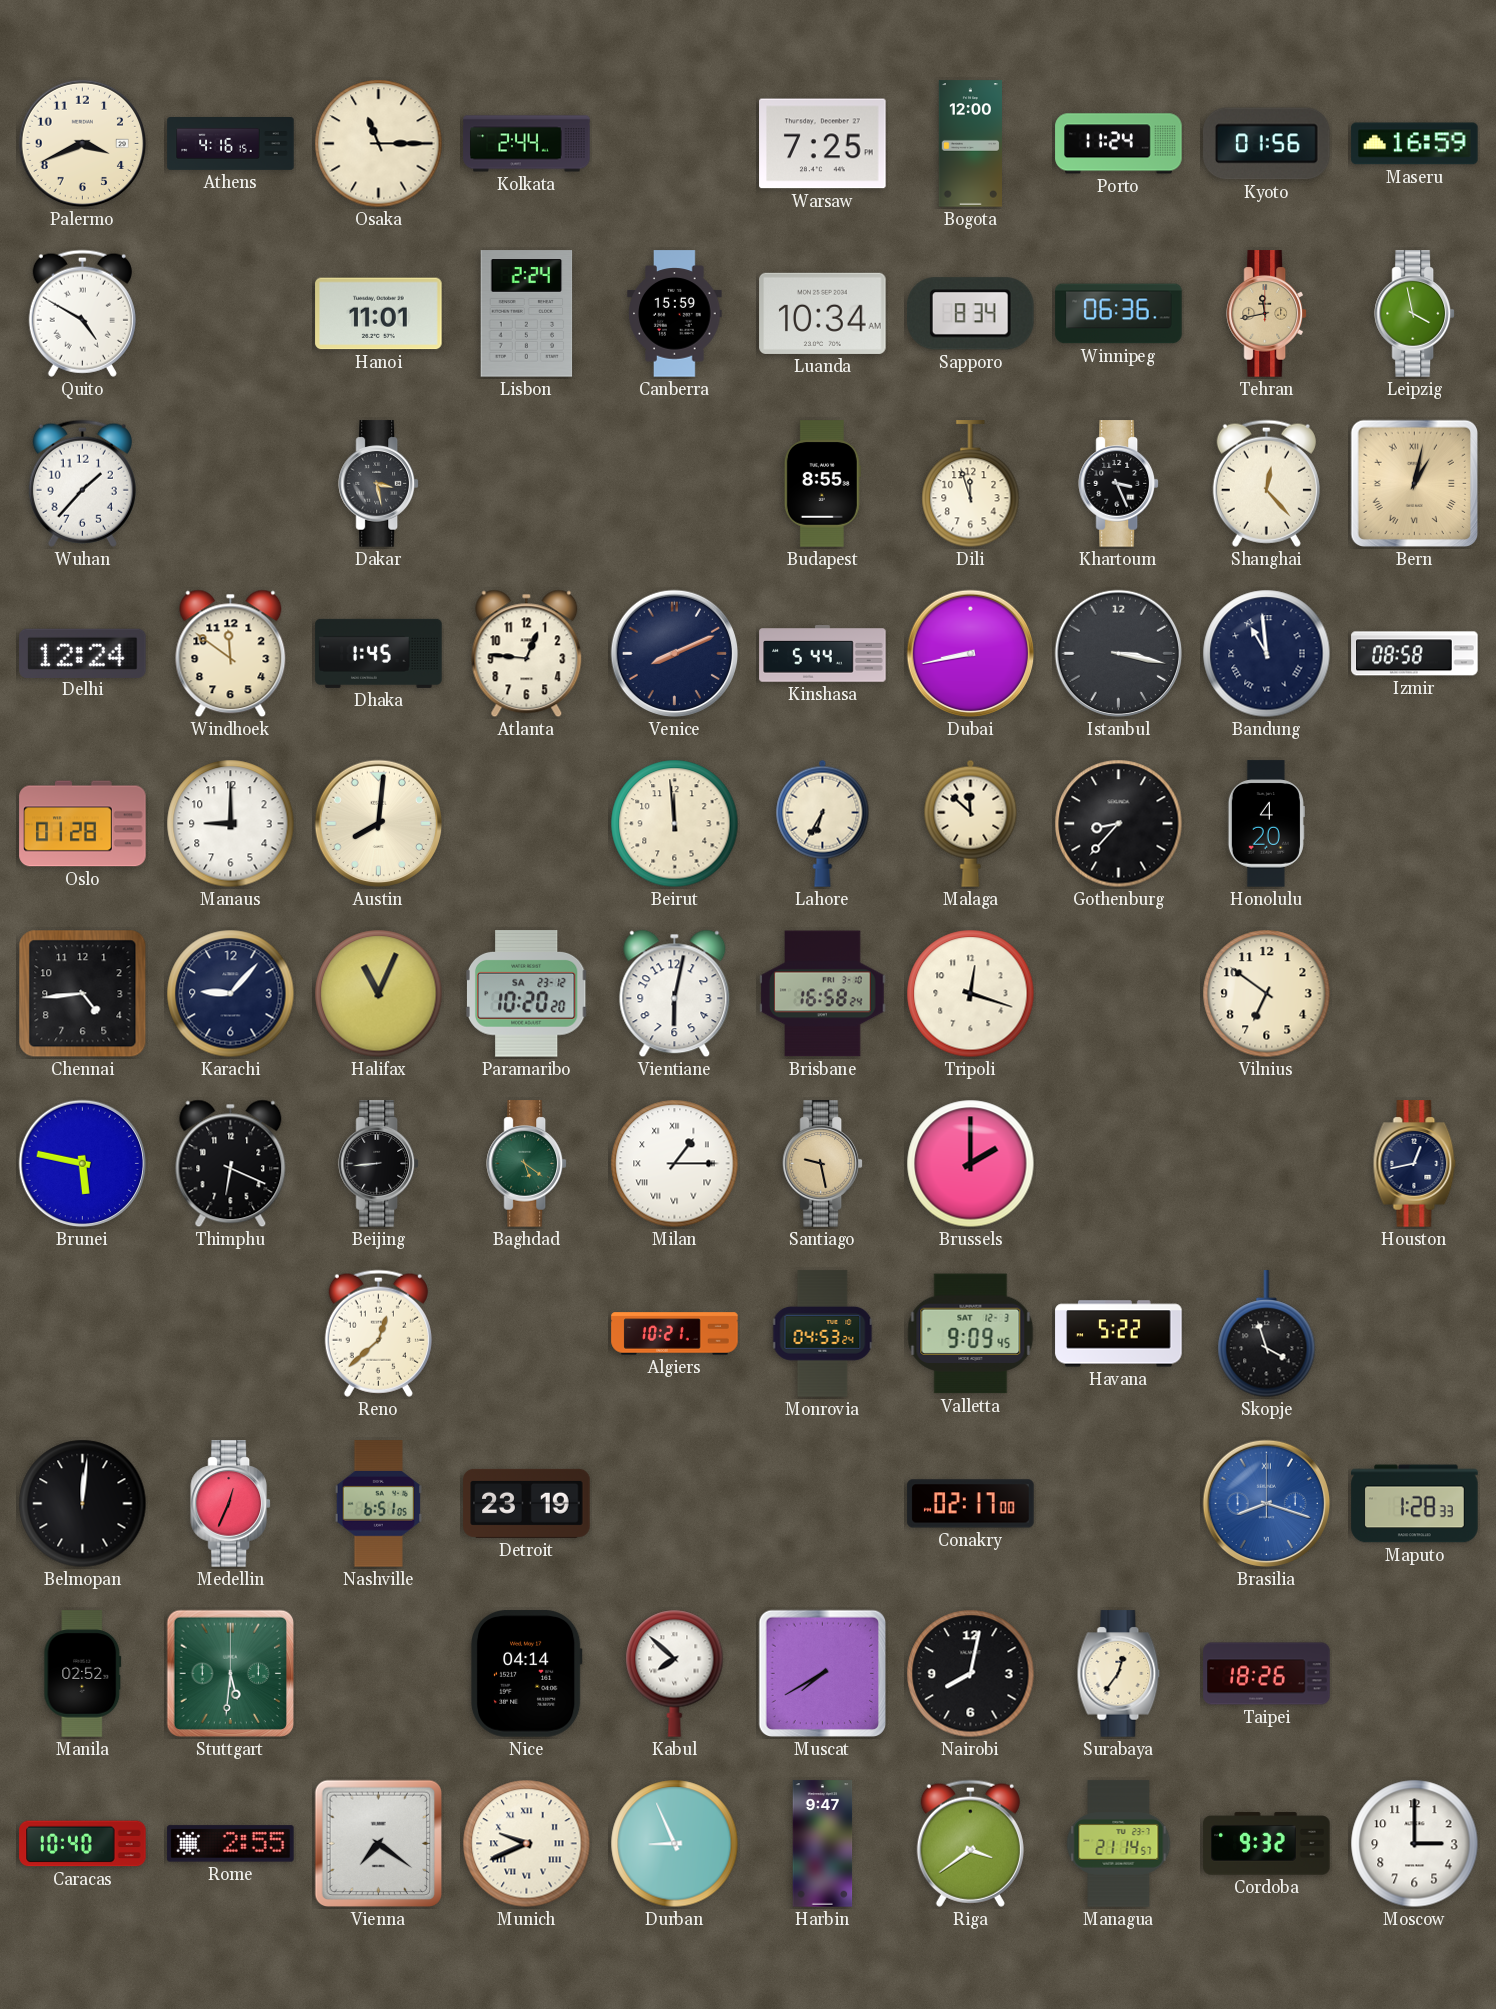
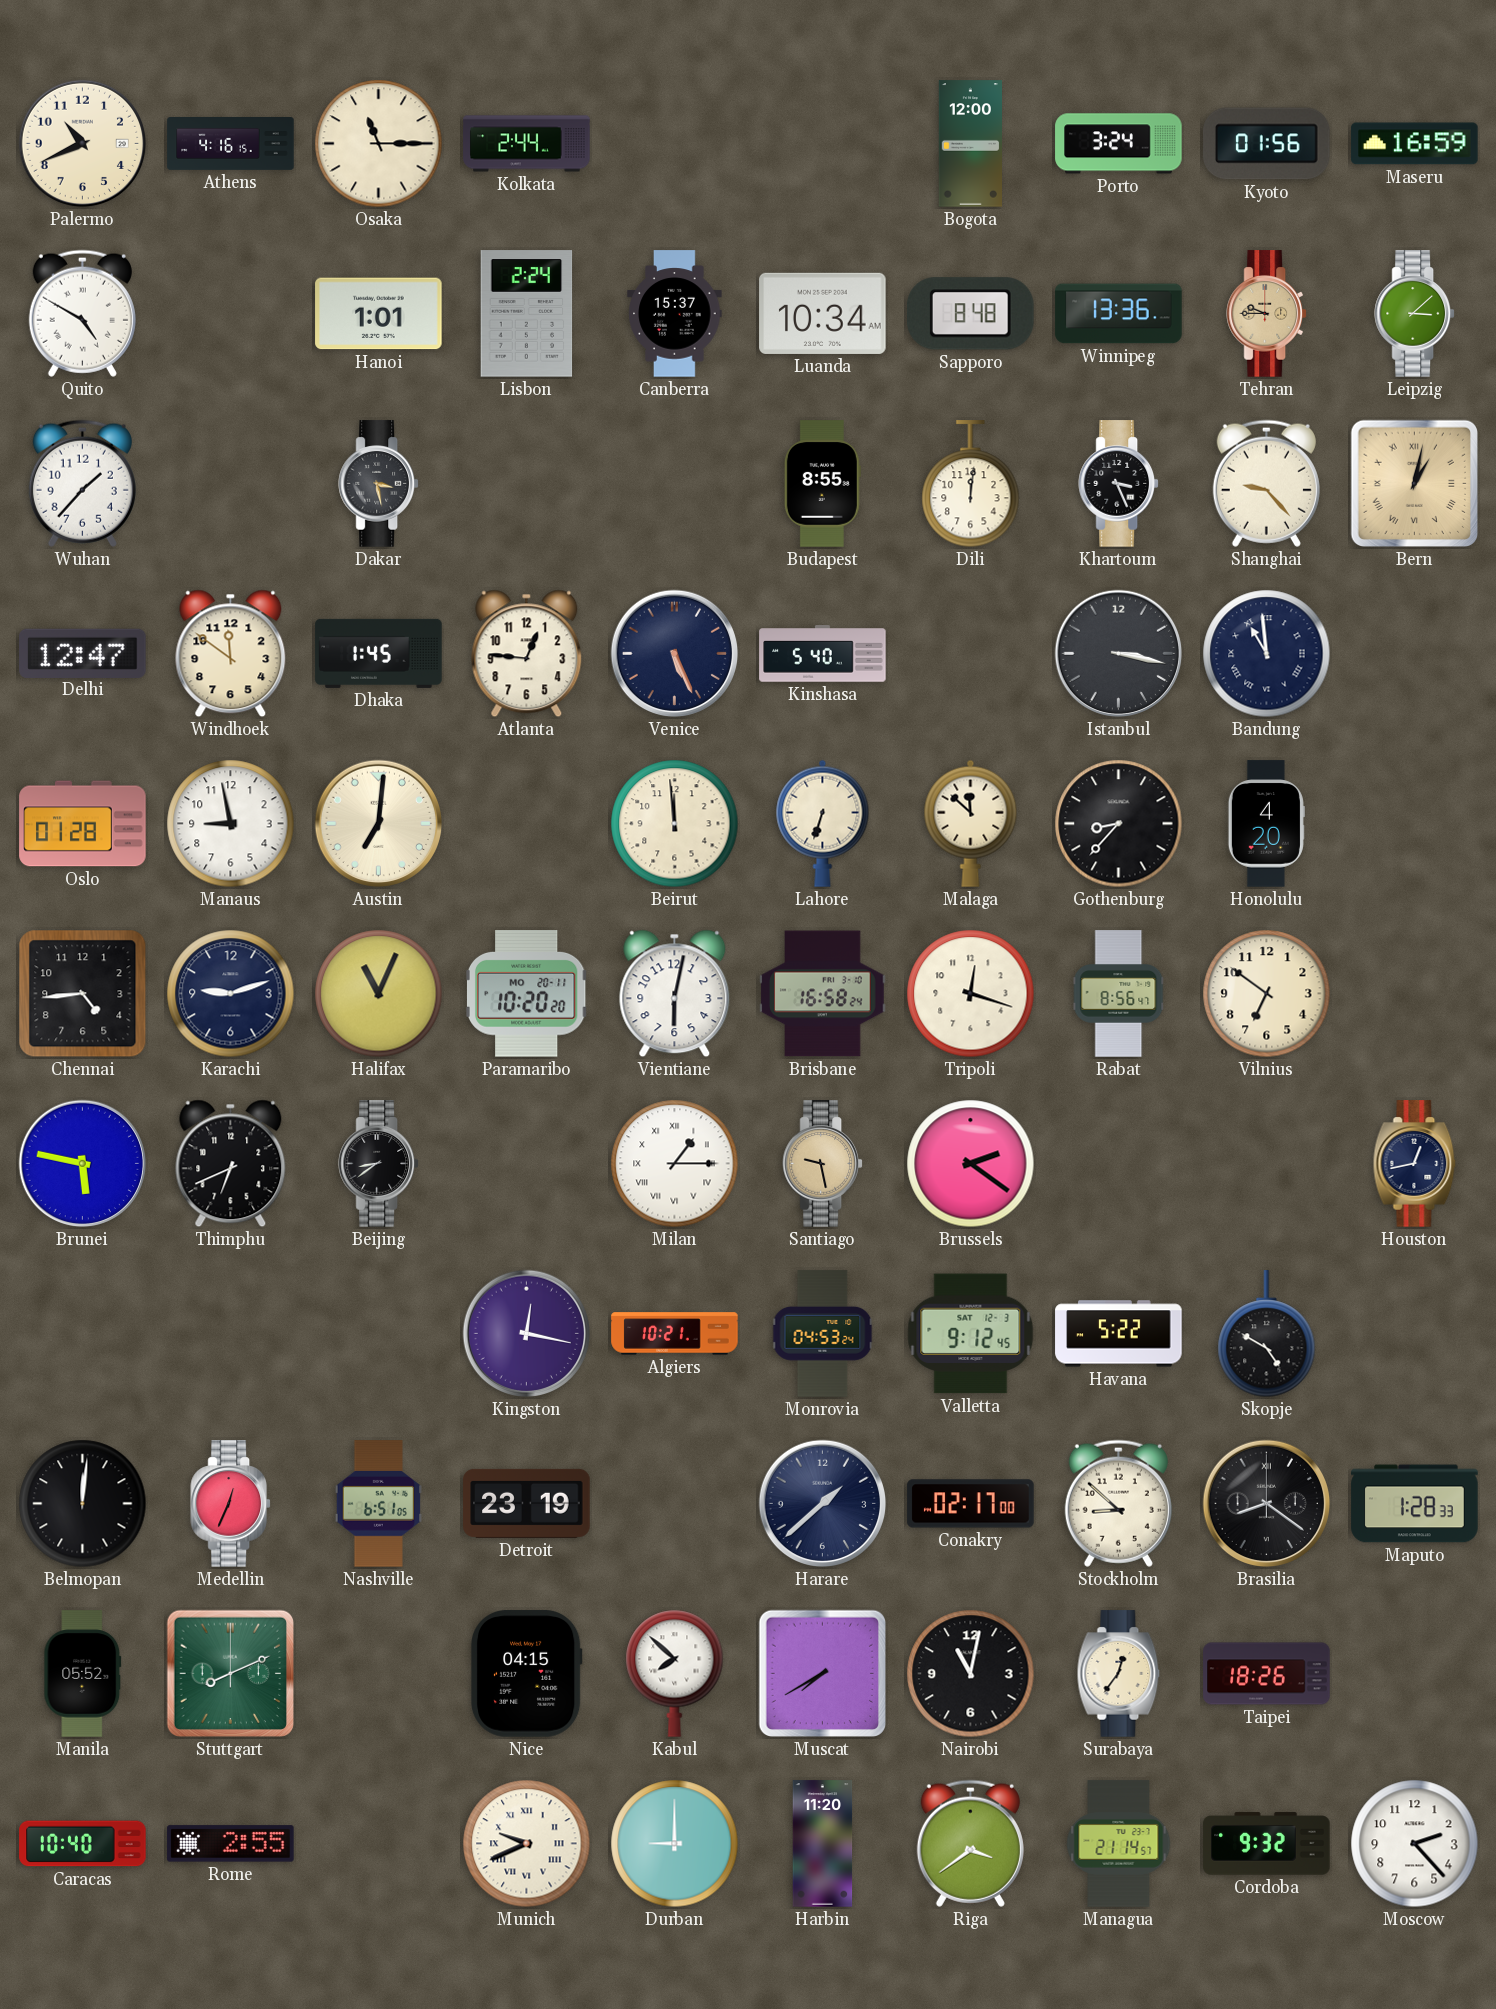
Palermo: 3:41 -> 10:41
Warsaw: 7:25 -> none
Porto: 11:24 -> 3:24
Hanoi: 11:01 -> 1:01
Canberra: 15:59 -> 15:37
Sapporo: 8:34 -> 8:48
Winnipeg: 06:36 -> 13:36
Tehran: 11:43 -> 9:45
Leipzig: 3:58 -> 3:08
Dili: 11:57 -> 12:01
Shanghai: 12:23 -> 9:23
Delhi: 12:24 -> 12:47
Venice: 8:11 -> 5:26
Kinshasa: 5:44 -> 5:40
Dubai: 8:43 -> none
Izmir: 08:58 -> none
Manaus: 9:00 -> 8:58
Austin: 8:01 -> 7:01
Lahore: 6:35 -> 6:33
Karachi: 9:07 -> 9:12
Paramaribo date: SA 23-12 -> MO 20-11
Rabat: none -> 8:56
Thimphu: 6:19 -> 6:41
Beijing: 8:44 -> 8:39
Baghdad: 5:21 -> none
Brussels: 2:00 -> 2:21
Reno: 12:38 -> none
Kingston: none -> 12:17
Valletta: 9:09 -> 9:12
Skopje: 3:57 -> 4:50
Harare: none -> 1:38
Stockholm: none -> 8:52
Brasilia: 8:18 -> 8:21
Brasilia dial: blue -> black
Manila: 02:52 -> 05:52
Stuttgart: 5:31 -> 8:11
Nice: 04:14 -> 04:15
Nairobi: 8:02 -> 11:02
Vienna: 7:21 -> none
Durban: 8:56 -> 9:00
Harbin: 9:47 -> 11:20
Moscow: 3:00 -> 2:23
